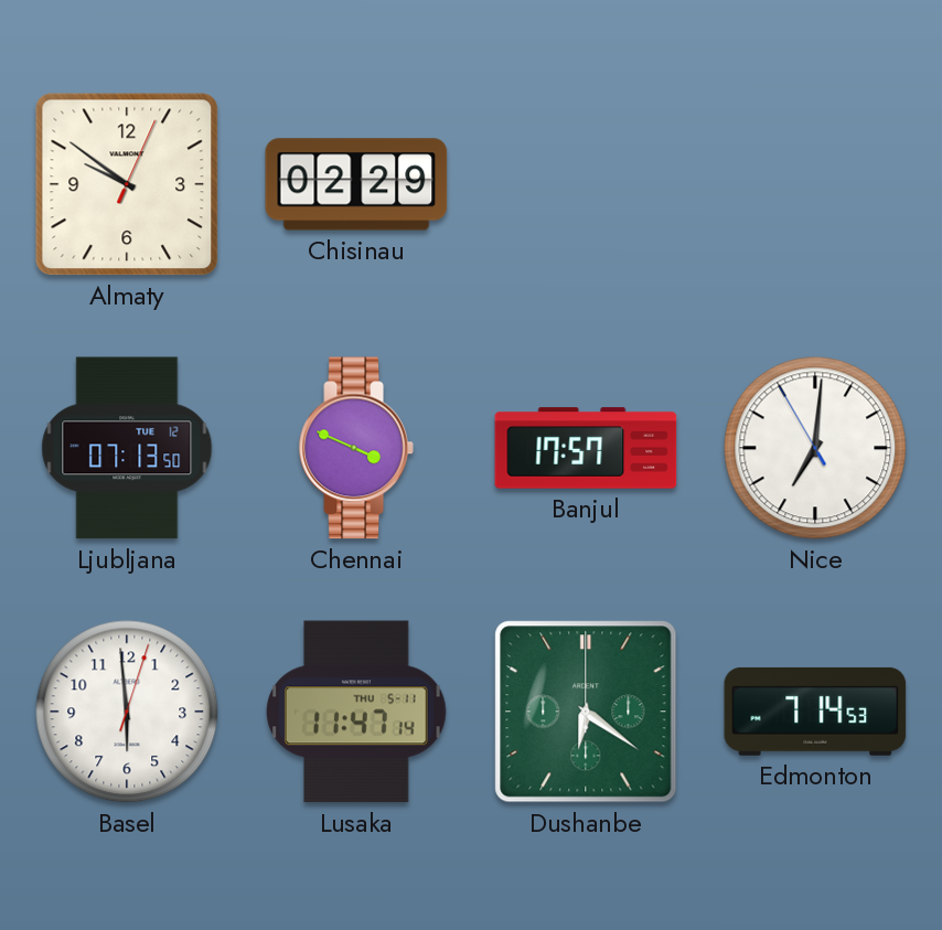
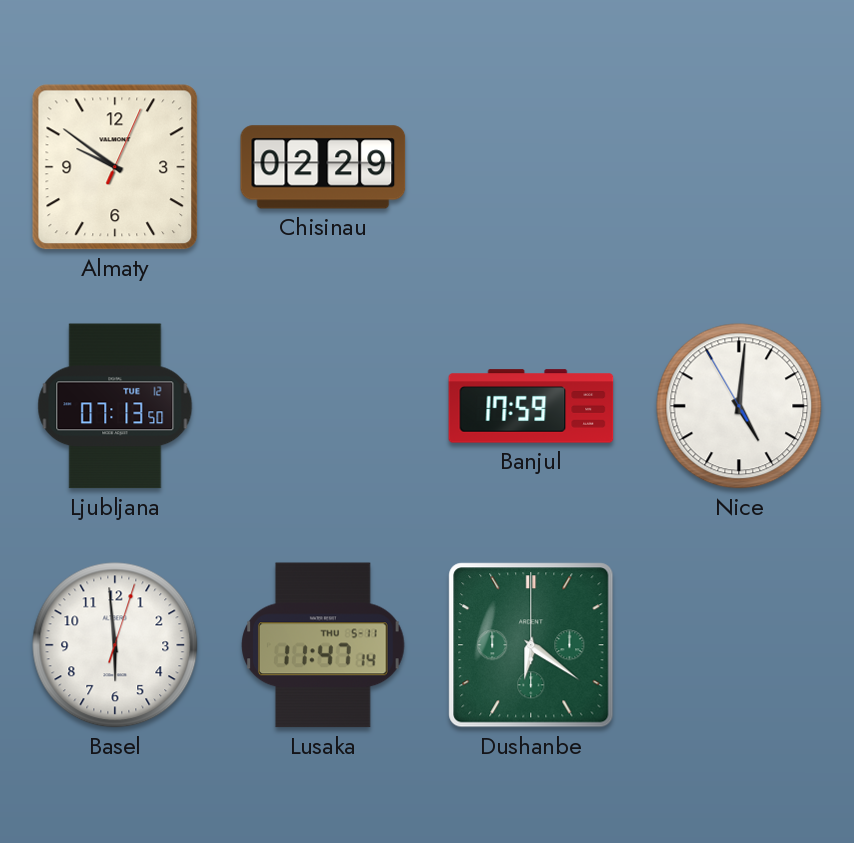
Chennai: 3:49 -> none
Banjul: 17:57 -> 17:59
Nice: 7:00 -> 5:00
Edmonton: 7:14 -> none
